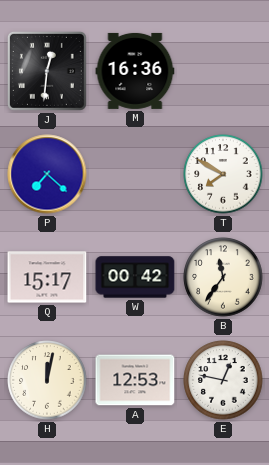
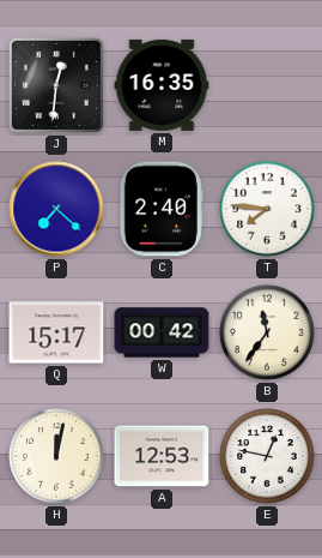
M: 16:36 -> 16:35
C: none -> 2:40
T: 7:50 -> 7:46
